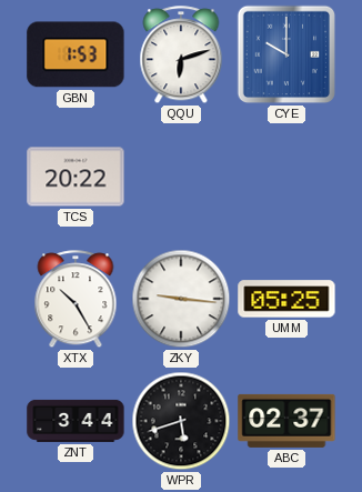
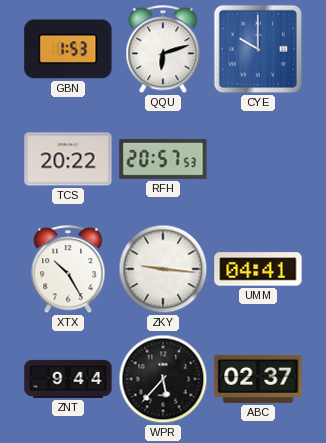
RFH: none -> 20:57
UMM: 05:25 -> 04:41
ZNT: 3:44 -> 9:44
WPR: 5:42 -> 5:37
